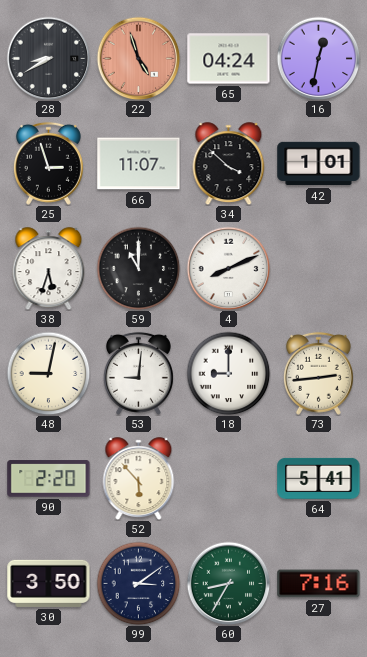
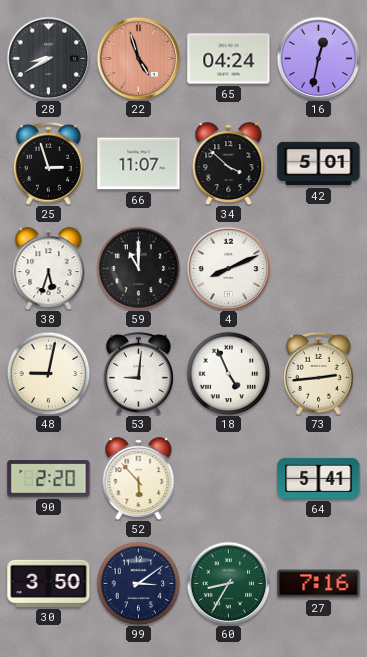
42: 1:01 -> 5:01
18: 9:00 -> 4:56
